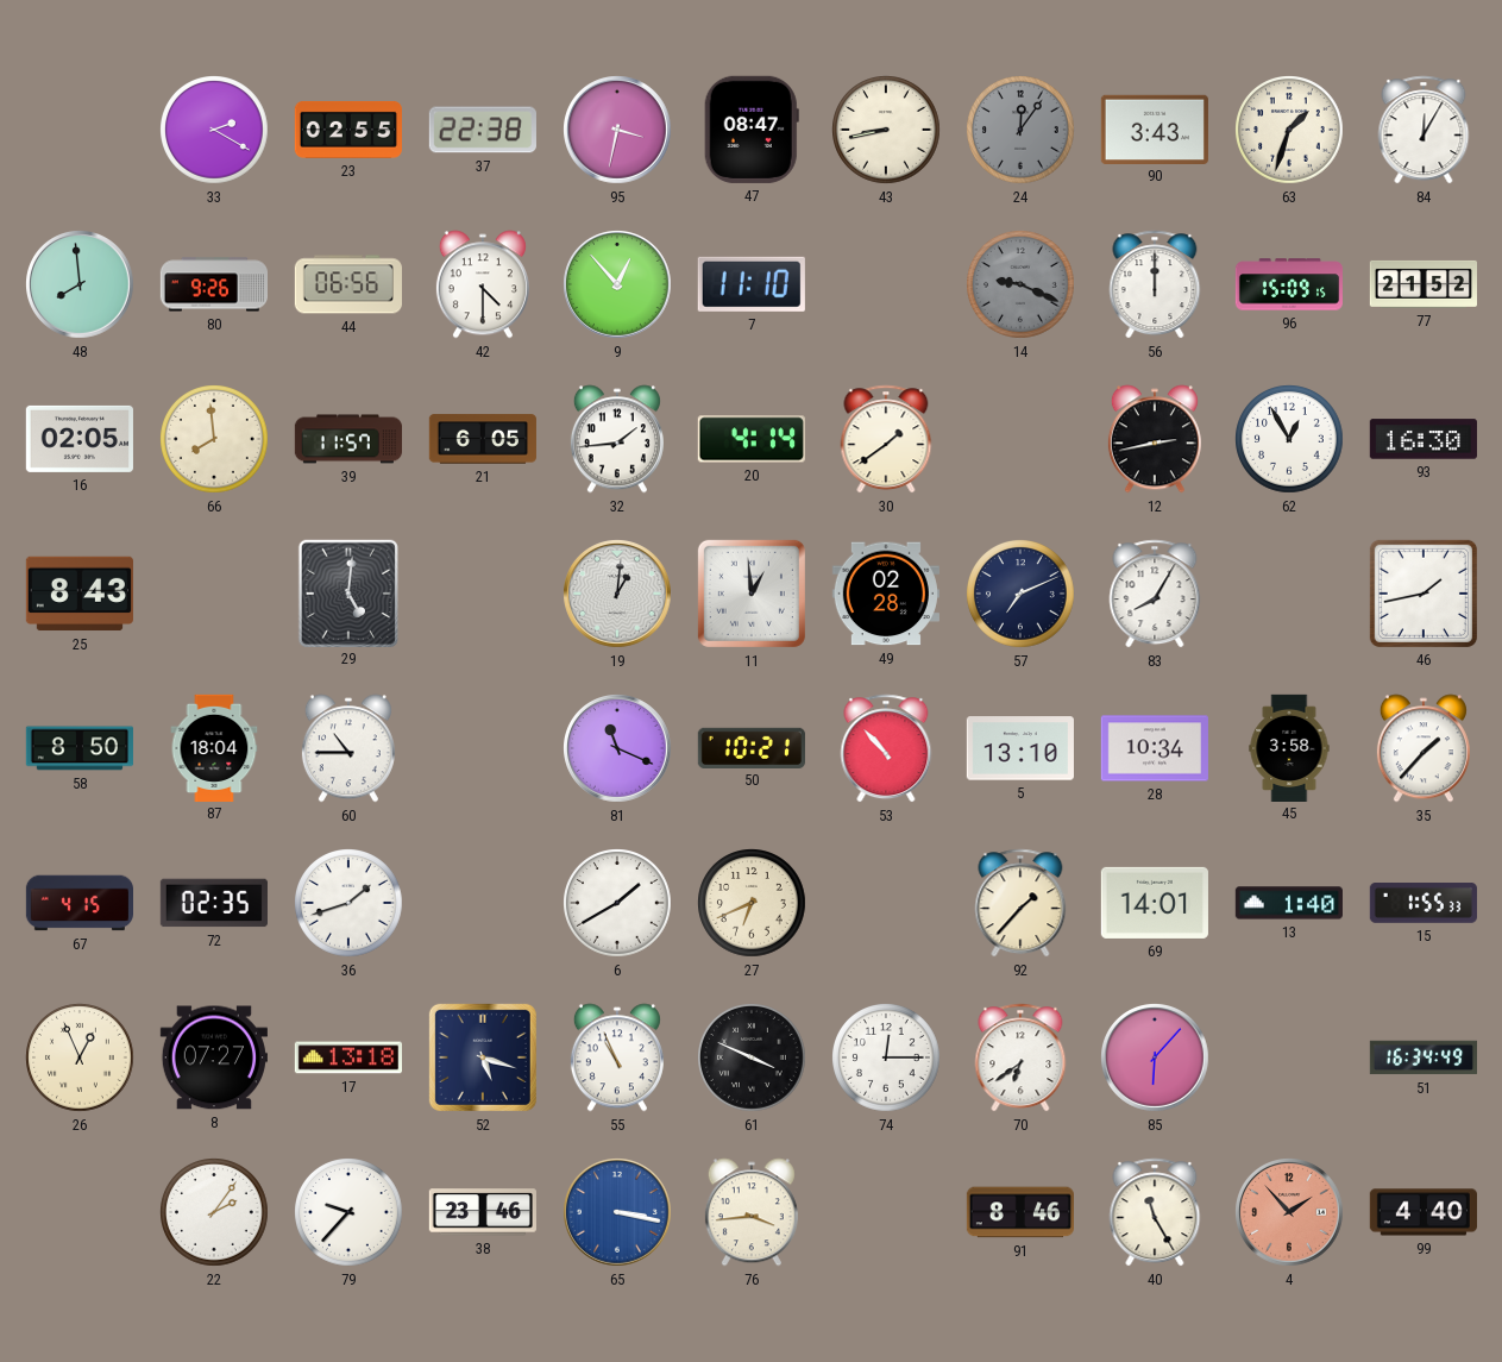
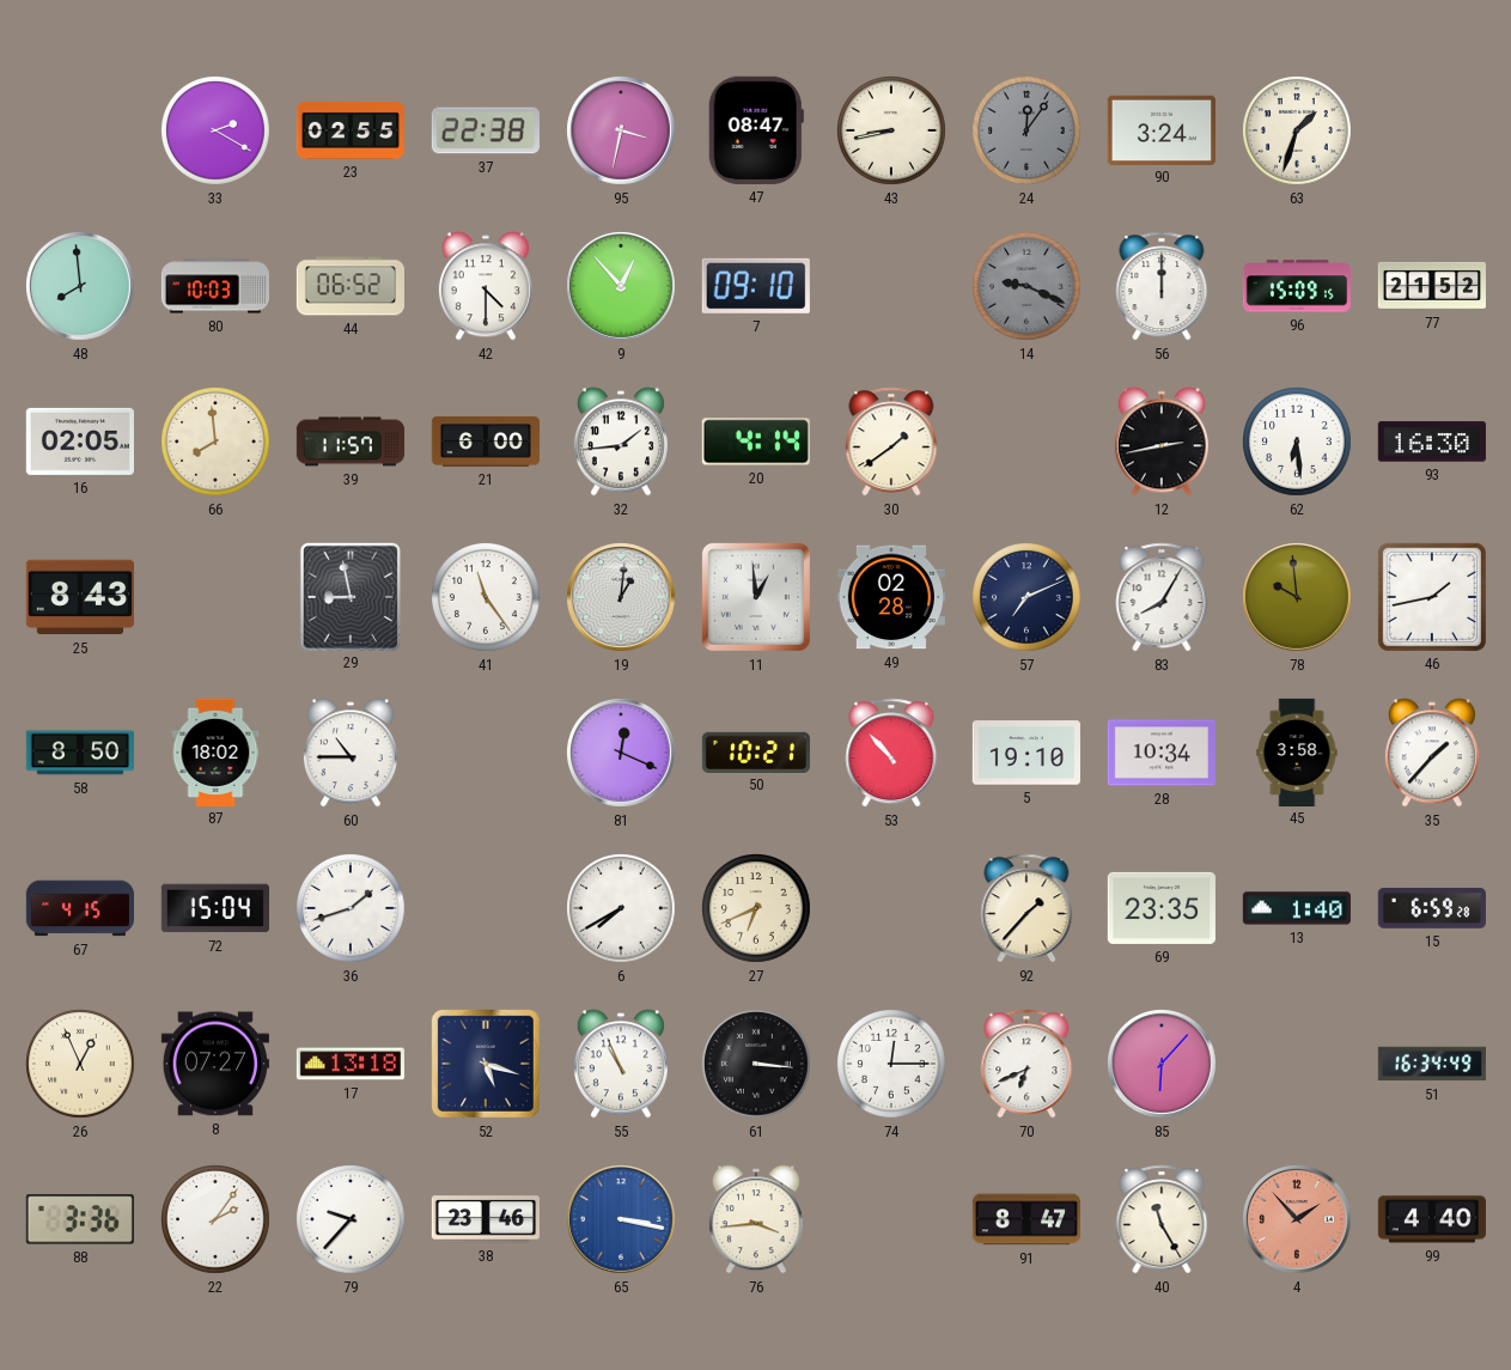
90: 3:43 -> 3:24
84: 12:05 -> none
80: 9:26 -> 10:03
44: 06:56 -> 06:52
7: 11:10 -> 09:10
21: 6:05 -> 6:00
62: 12:55 -> 6:29
29: 5:01 -> 8:58
41: none -> 11:24
78: none -> 9:59
87: 18:04 -> 18:02
81: 11:19 -> 12:19
5: 13:10 -> 19:10
72: 02:35 -> 15:04
6: 1:40 -> 7:40
69: 14:01 -> 23:35
15: 1:55 -> 6:59
61: 3:49 -> 3:16
70: 6:39 -> 6:41
88: none -> 3:36
91: 8:46 -> 8:47
